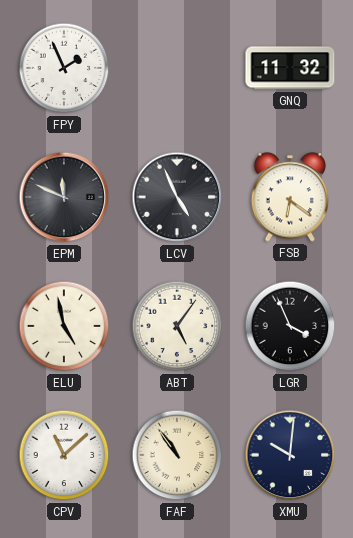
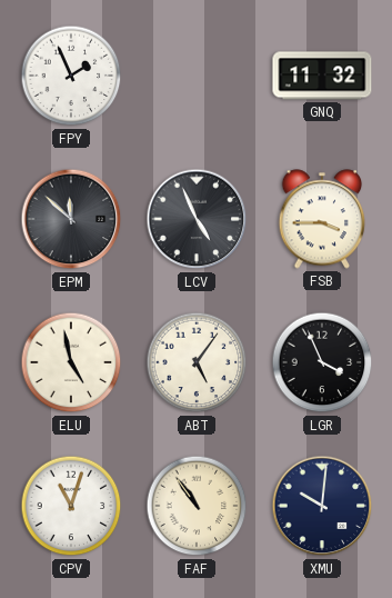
EPM: 11:49 -> 11:52
FSB: 6:21 -> 3:45
CPV: 11:08 -> 11:03
